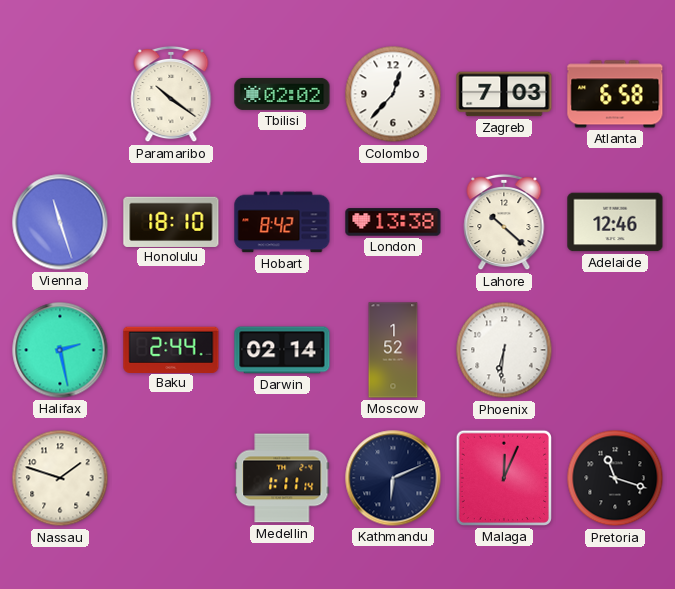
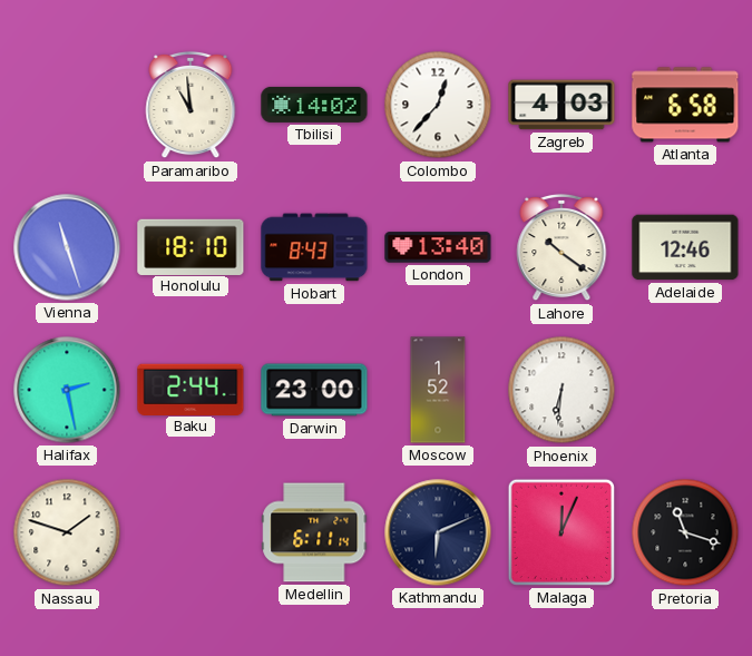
Paramaribo: 10:21 -> 10:59
Tbilisi: 02:02 -> 14:02
Zagreb: 7:03 -> 4:03
Hobart: 8:42 -> 8:43
London: 13:38 -> 13:40
Lahore: 10:22 -> 10:21
Darwin: 02:14 -> 23:00
Medellin: 1:11 -> 6:11
